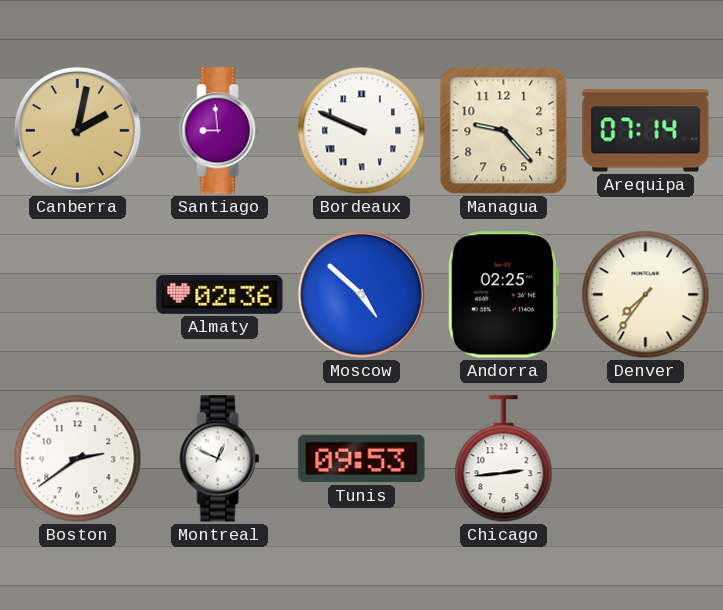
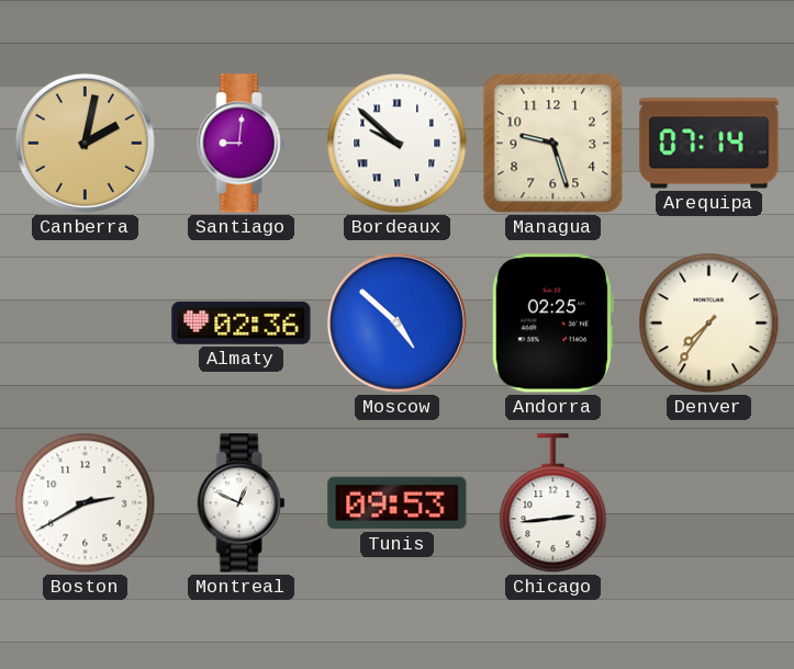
Santiago: 8:59 -> 9:01
Bordeaux: 9:49 -> 9:52
Managua: 9:23 -> 9:27
Boston: 2:39 -> 2:40
